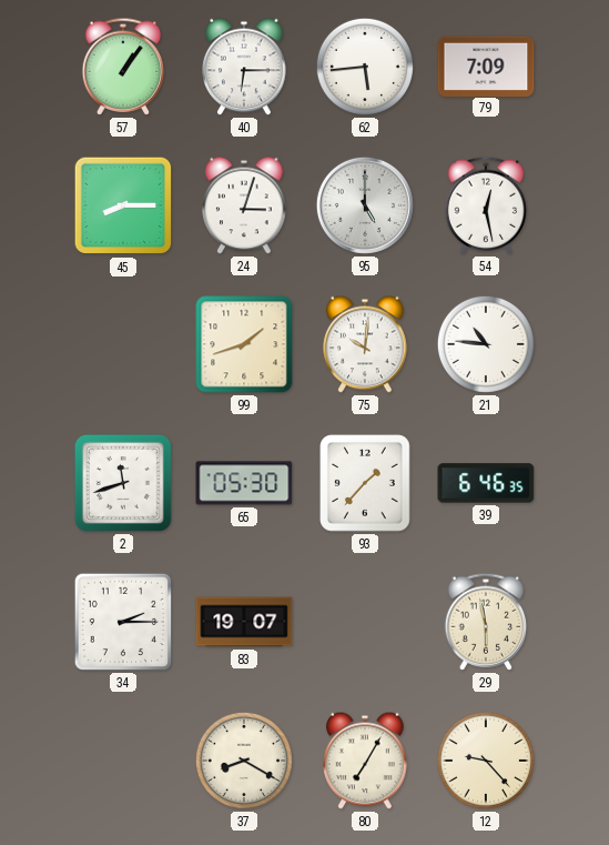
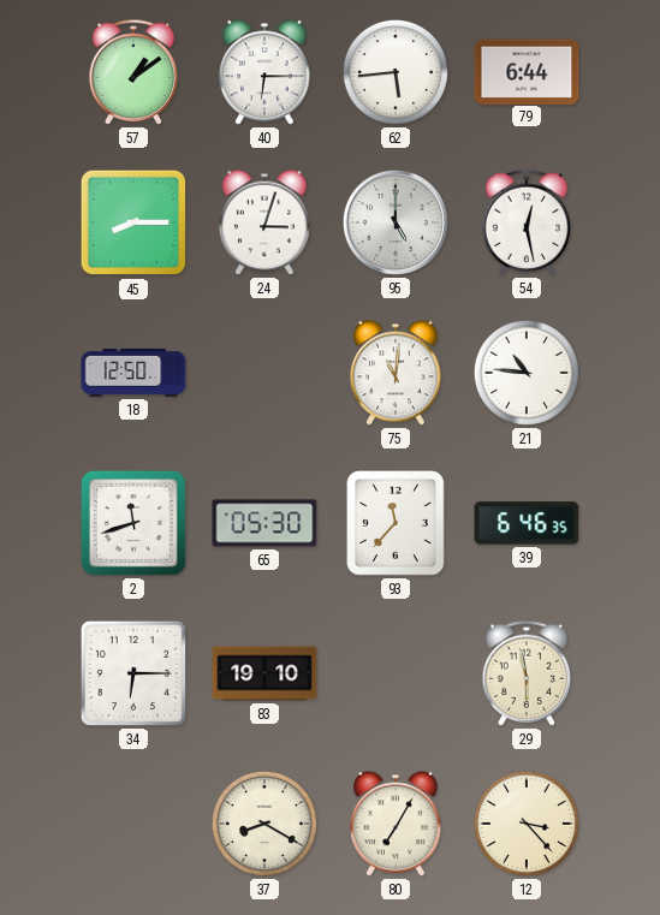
57: 1:06 -> 1:09
79: 7:09 -> 6:44
18: none -> 12:50
99: 1:42 -> none
75: 10:01 -> 11:01
93: 1:37 -> 11:37
34: 2:15 -> 6:15
83: 19:07 -> 19:10
12: 9:23 -> 3:23
